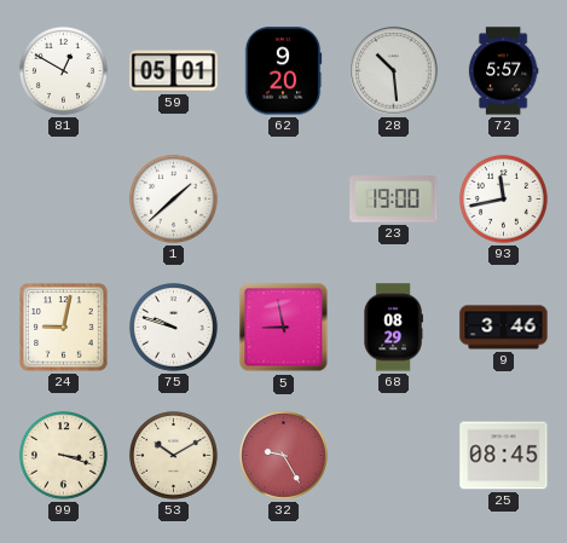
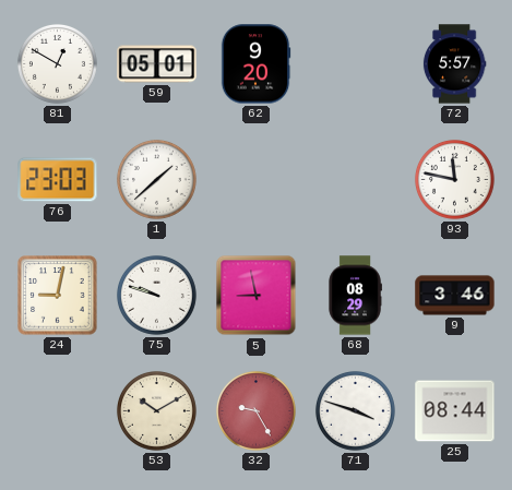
28: 10:29 -> none
76: none -> 23:03
23: 19:00 -> none
93: 11:43 -> 11:47
99: 3:18 -> none
71: none -> 3:48
25: 08:45 -> 08:44
